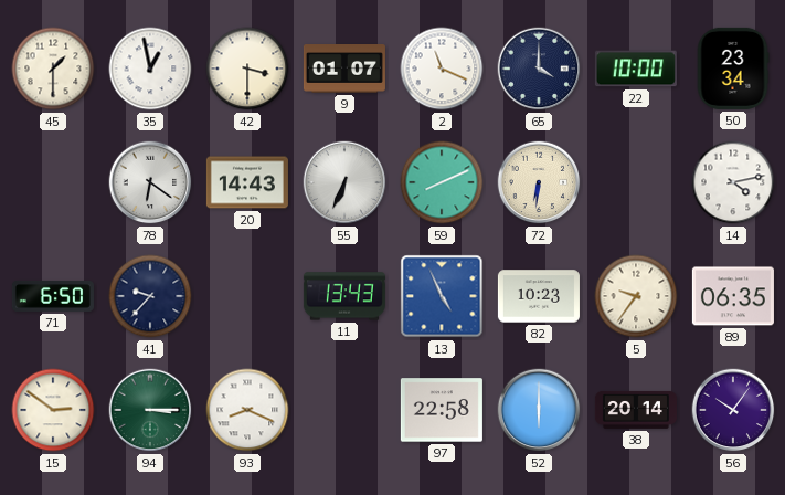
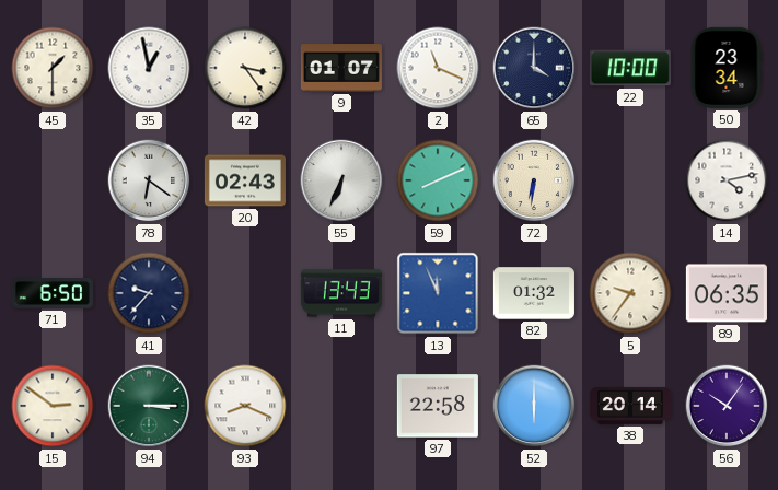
42: 3:30 -> 3:24
20: 14:43 -> 02:43
13: 4:56 -> 11:56
82: 10:23 -> 01:32
